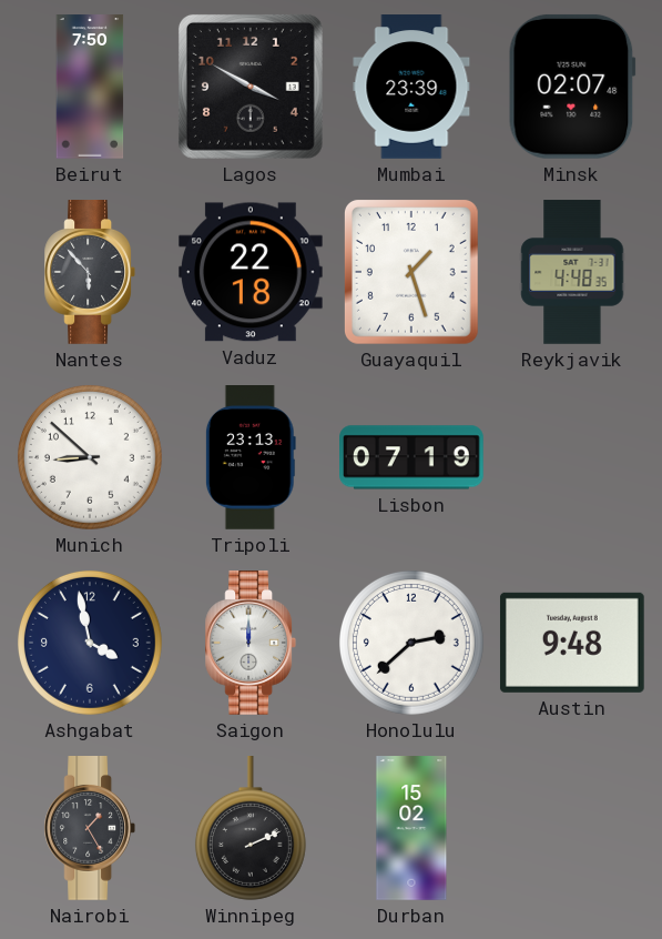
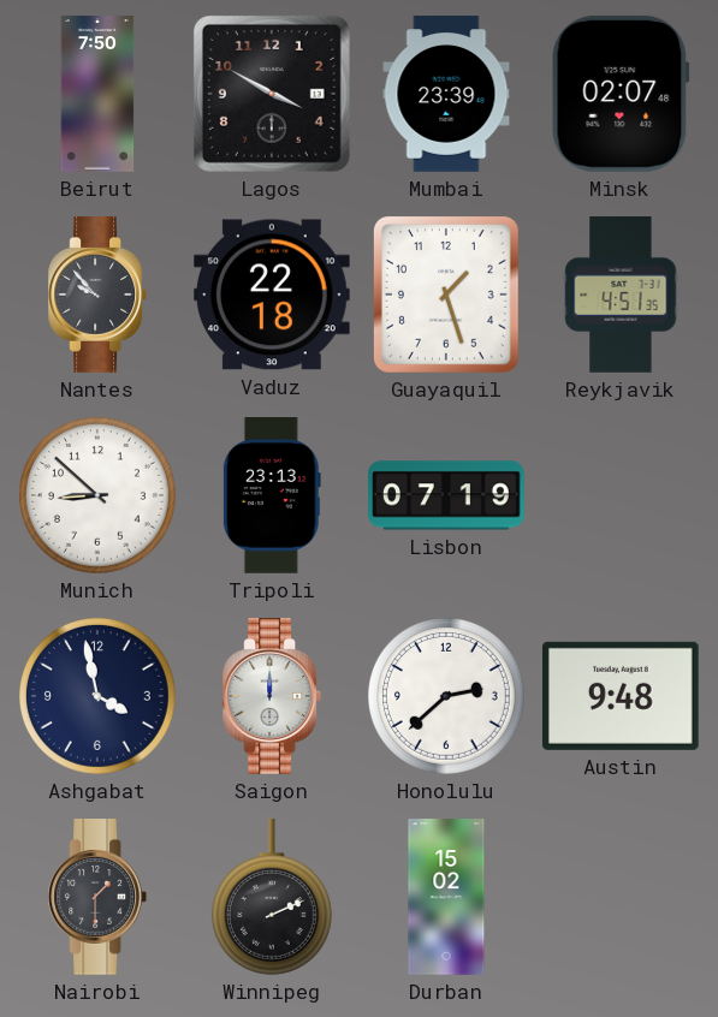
Nantes: 5:53 -> 9:53
Reykjavik: 4:48 -> 4:51
Nairobi: 1:25 -> 1:30
